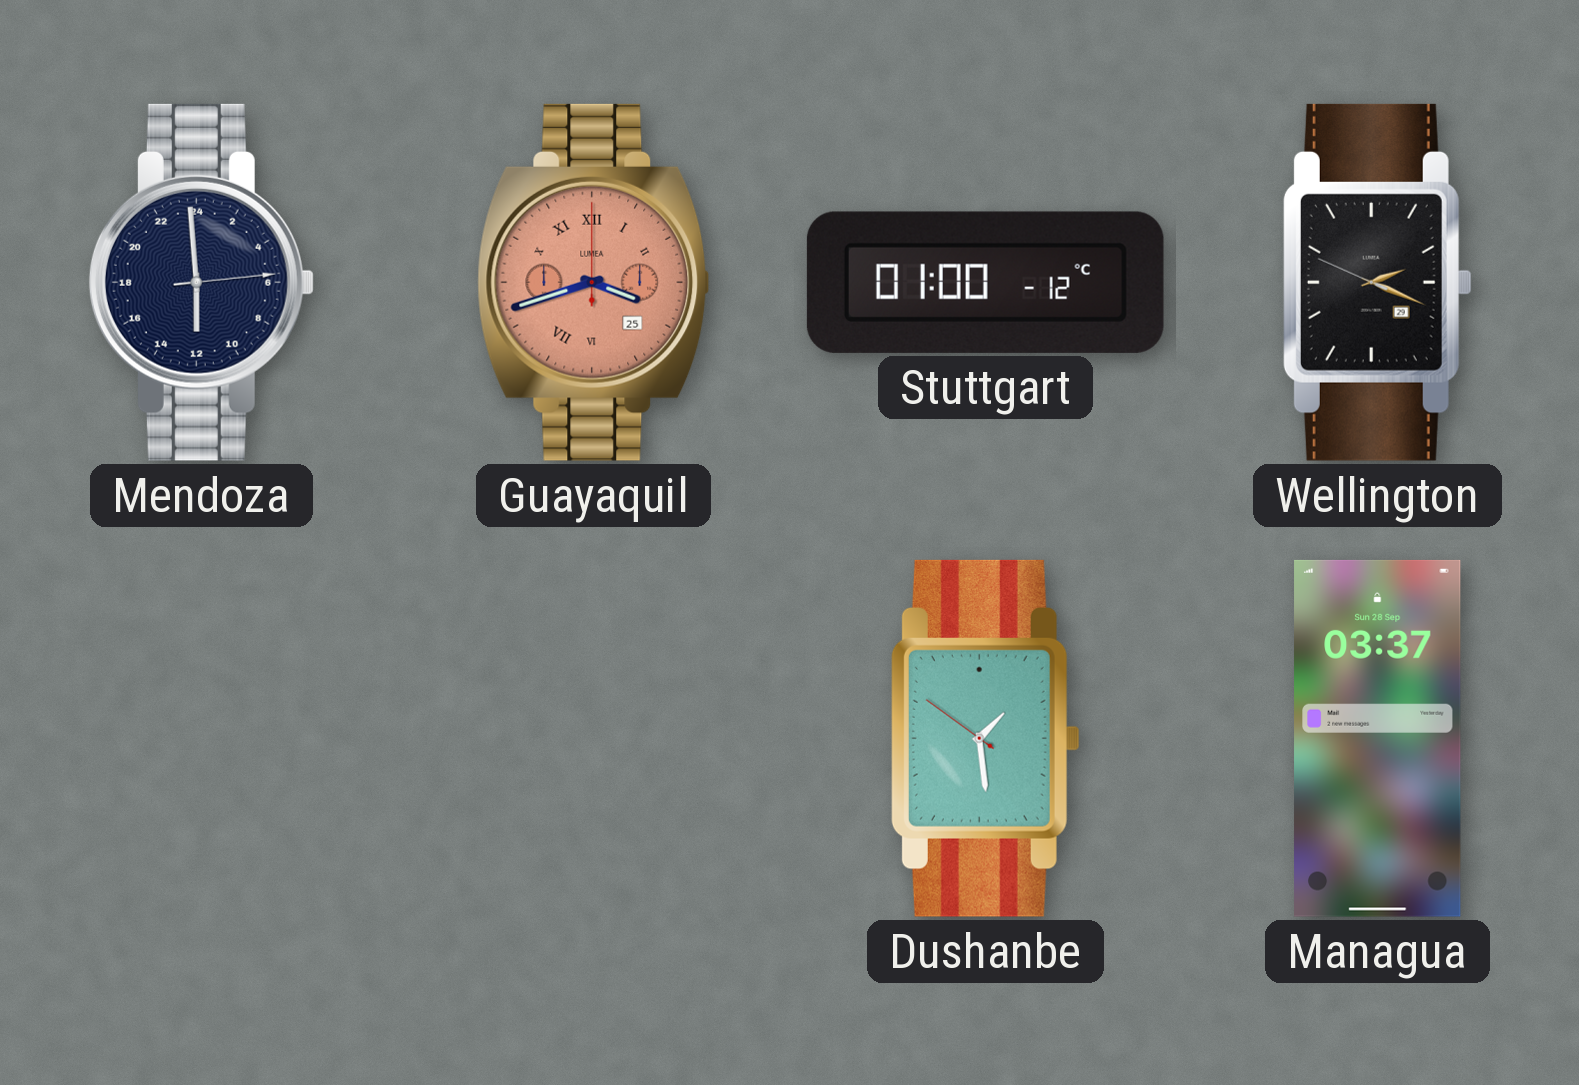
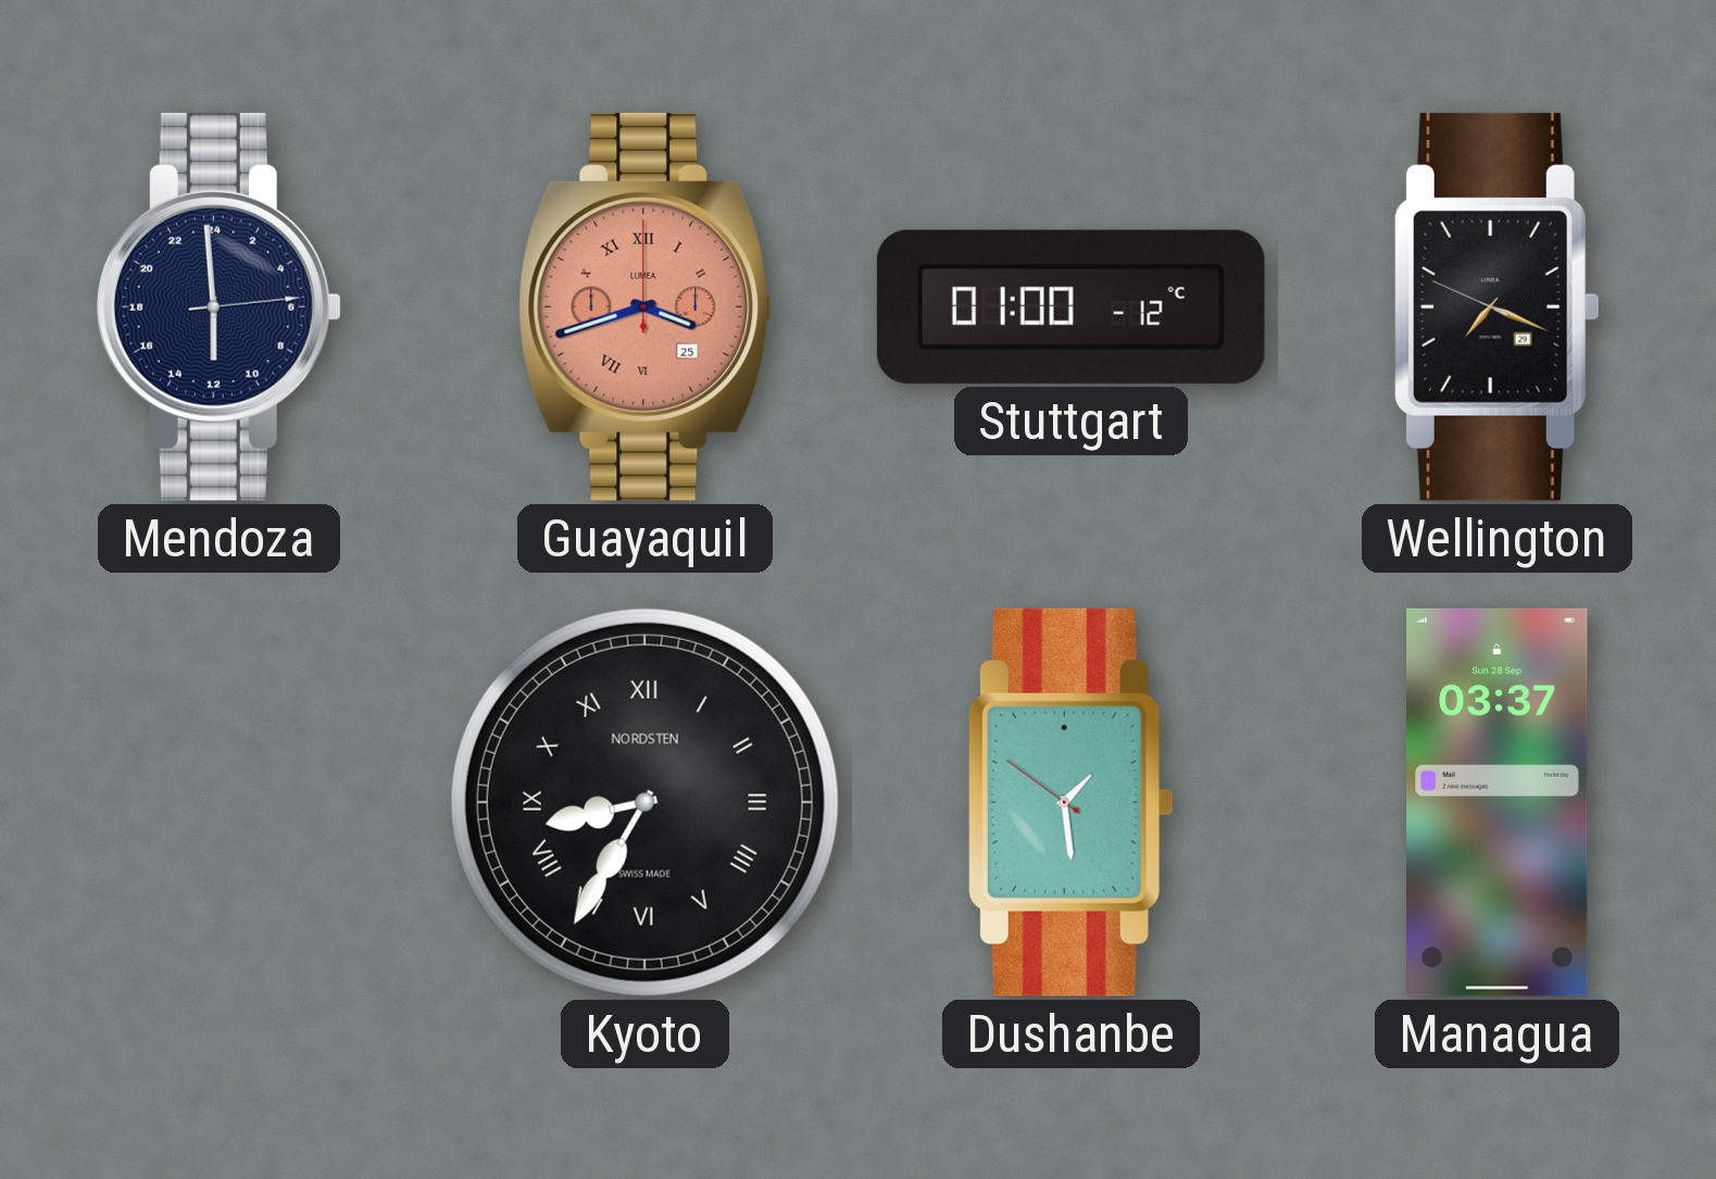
Wellington: 2:18 -> 7:18
Kyoto: none -> 8:35
